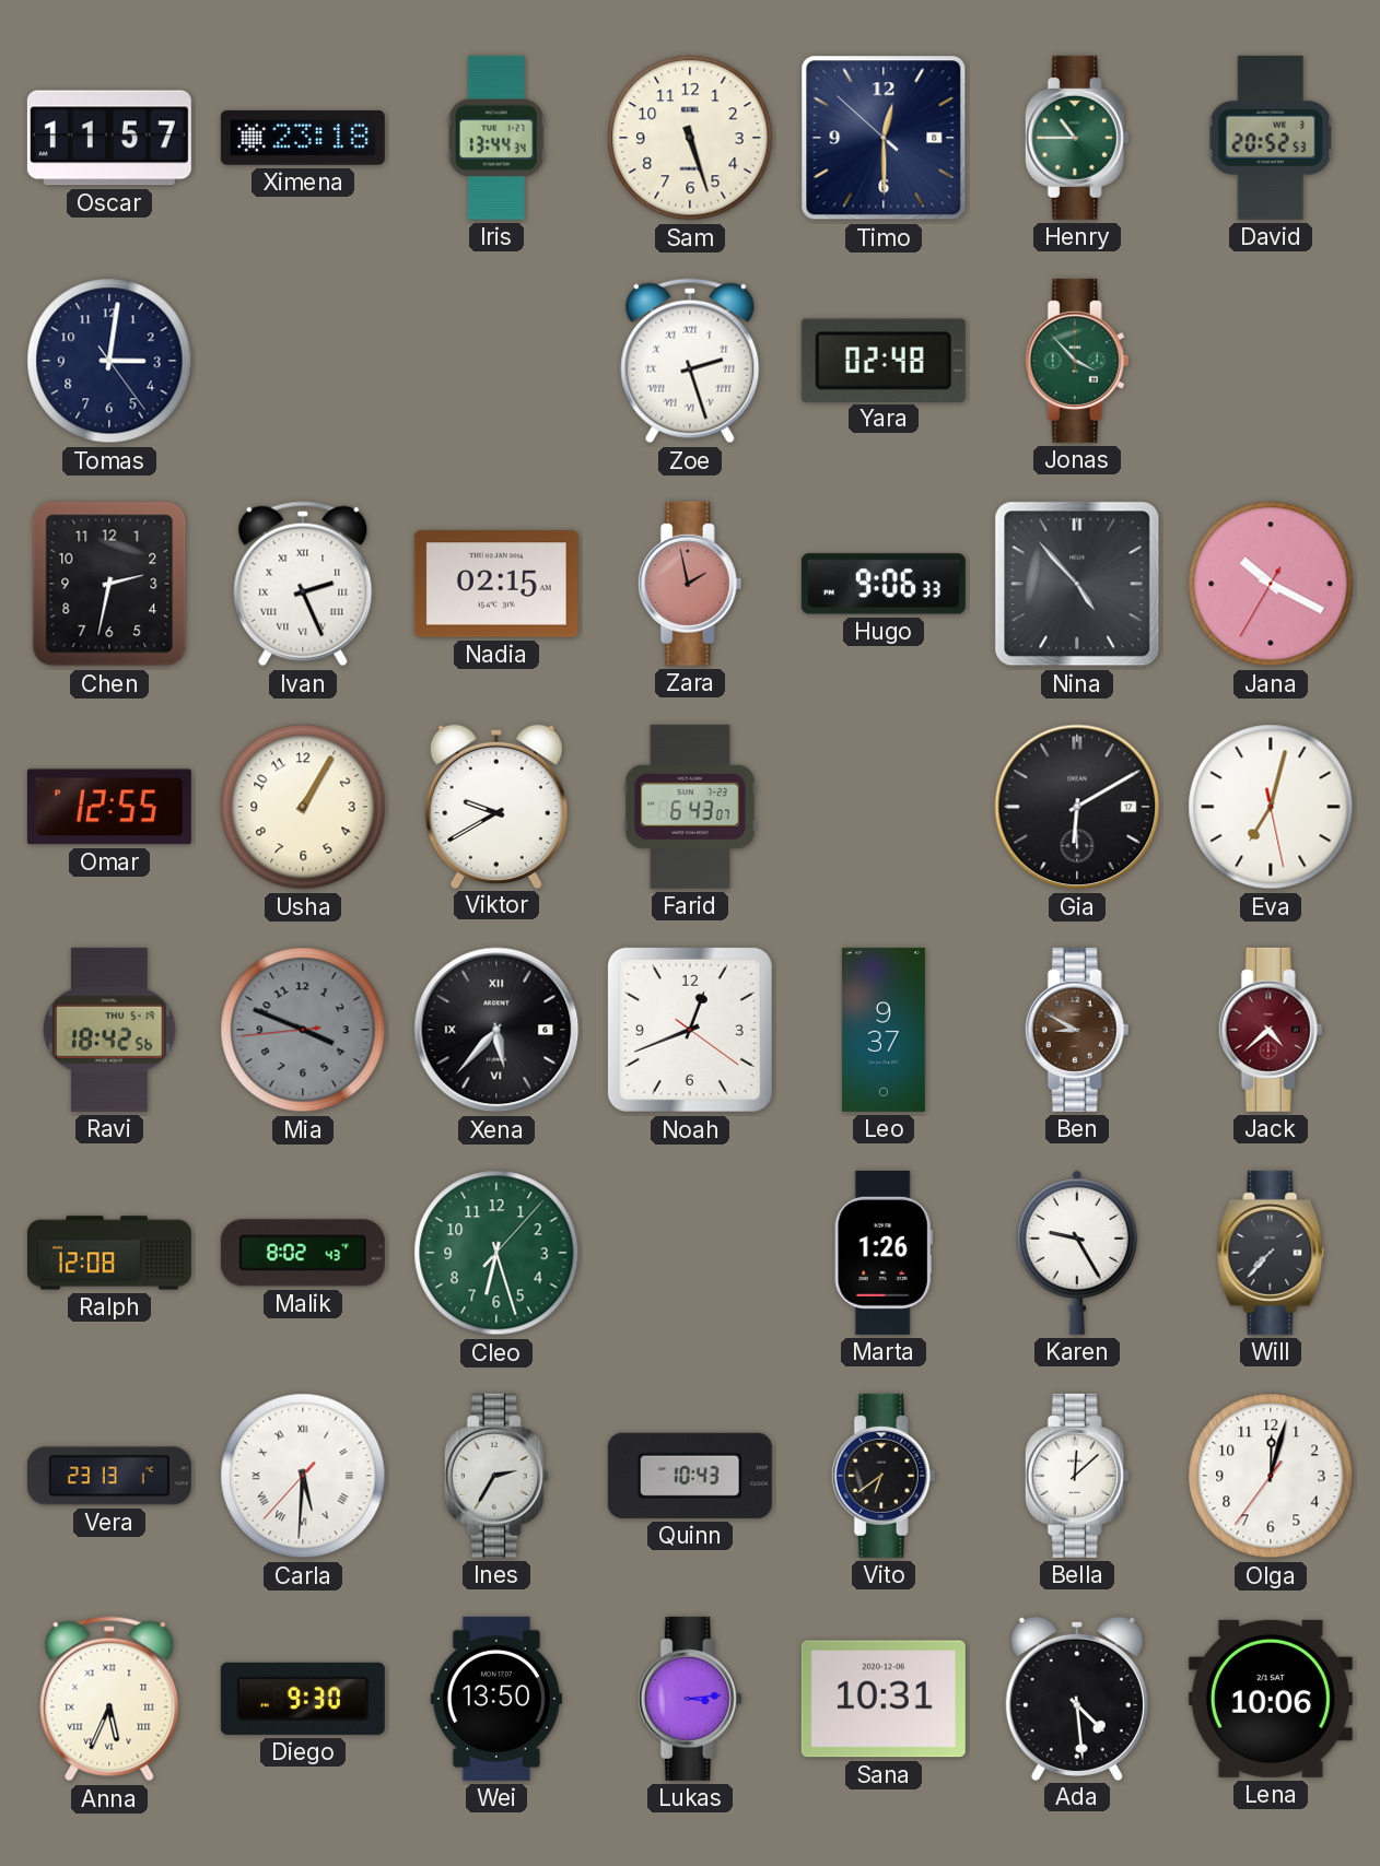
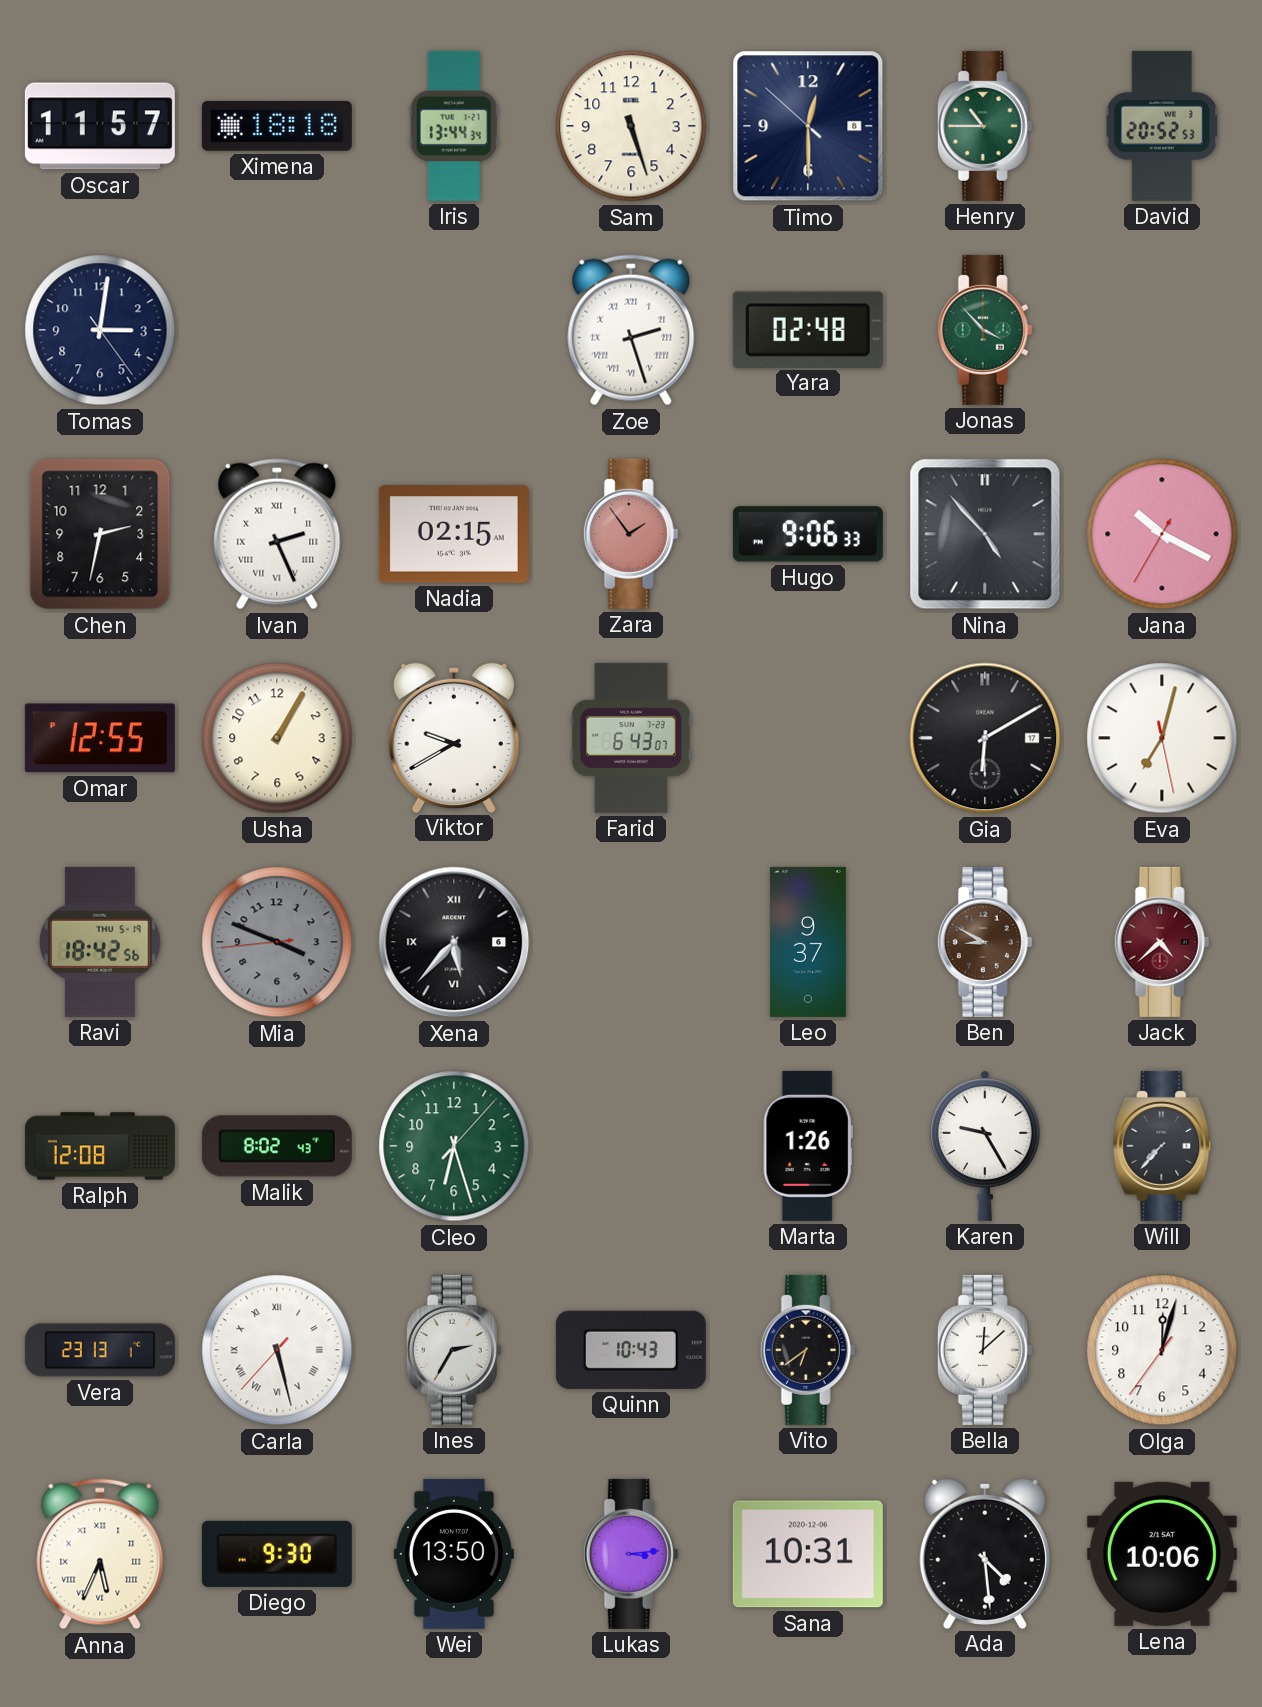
Ximena: 23:18 -> 18:18
Zara: 1:58 -> 1:54
Noah: 12:41 -> none
Carla: 5:30 -> 5:27
